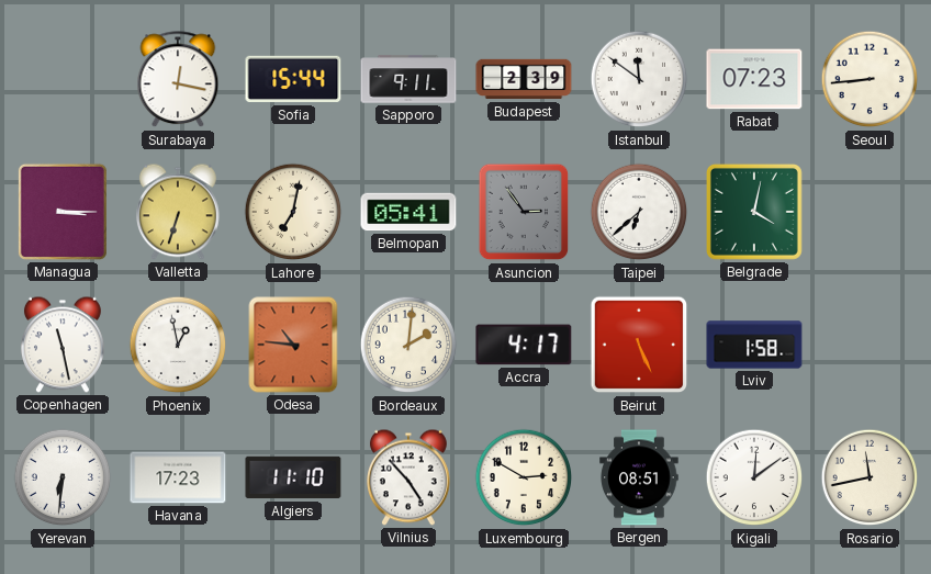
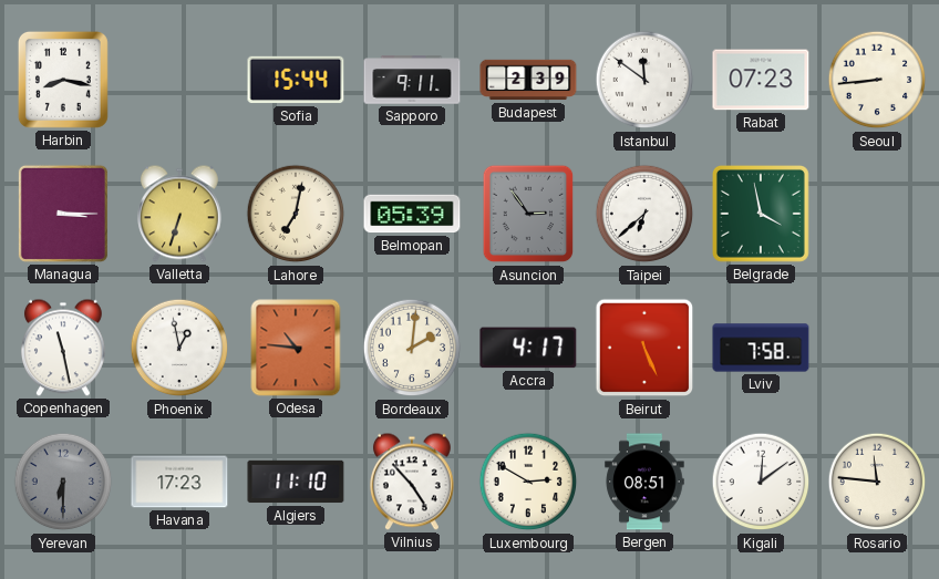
Harbin: none -> 8:17
Surabaya: 12:17 -> none
Belmopan: 05:41 -> 05:39
Belgrade: 4:02 -> 3:58
Lviv: 1:58 -> 7:58
Yerevan: 6:31 -> 6:30
Yerevan dial: white -> grey
Rosario: 11:43 -> 11:46
